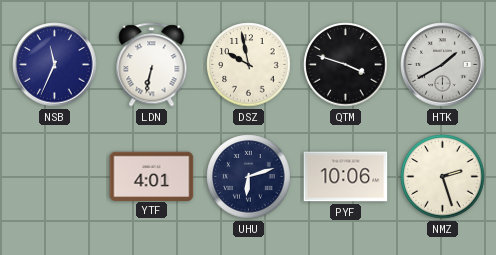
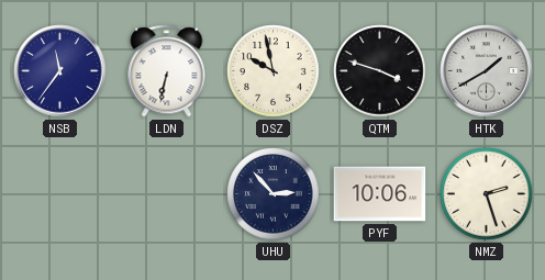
NSB: 11:34 -> 11:36
YTF: 4:01 -> none
UHU: 6:12 -> 2:53
